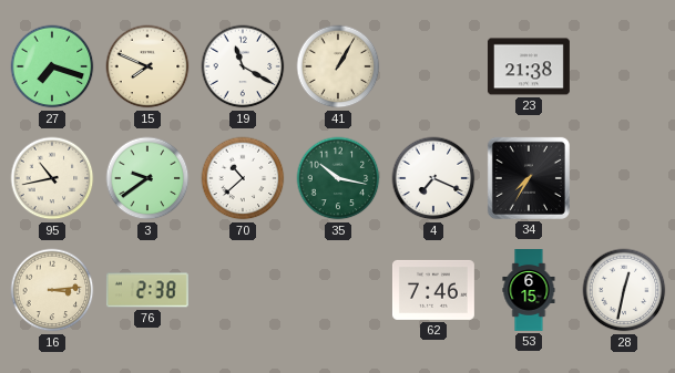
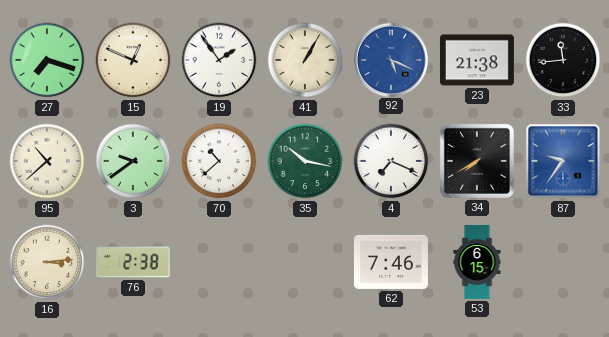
15: 7:49 -> 12:49
19: 11:20 -> 1:54
92: none -> 5:19
33: none -> 11:44
95: 10:43 -> 10:38
34: 7:35 -> 7:40
87: none -> 9:36
28: 12:32 -> none
